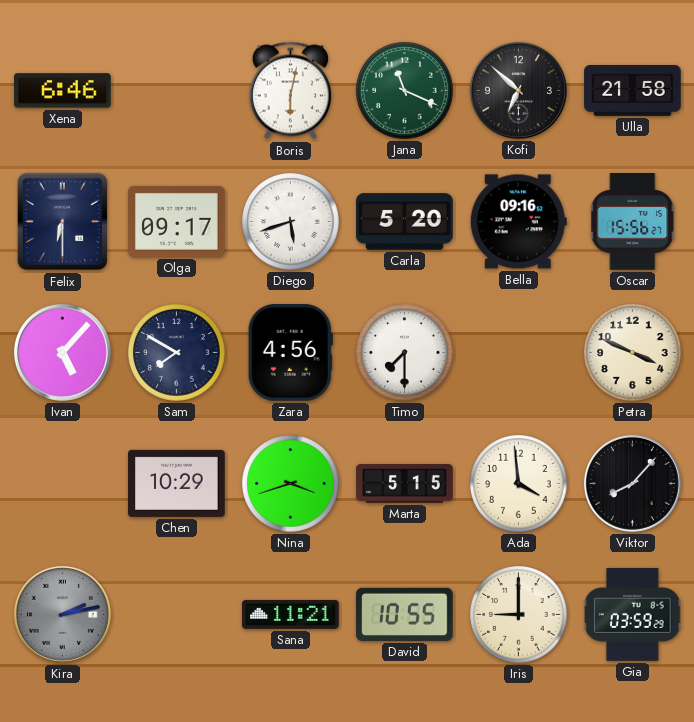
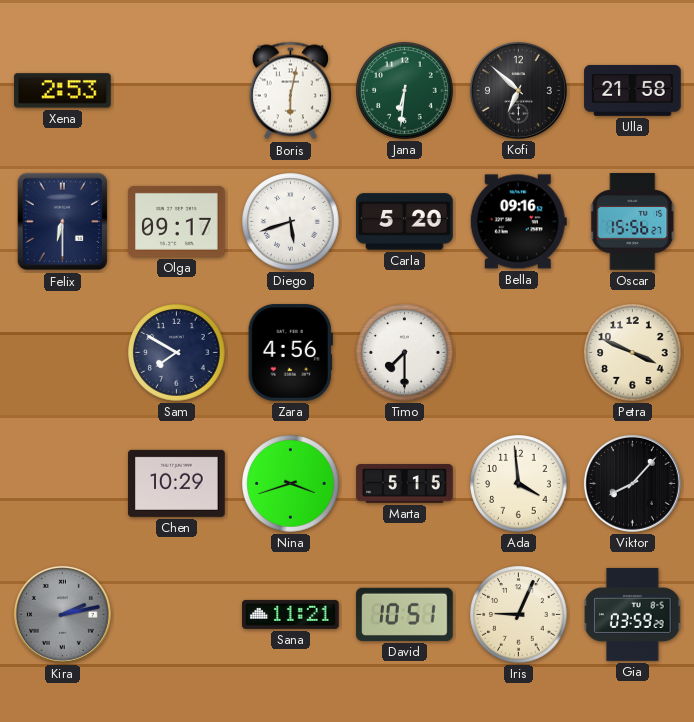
Xena: 6:46 -> 2:53
Jana: 11:19 -> 6:31
Ivan: 5:07 -> none
David: 10:55 -> 10:51
Iris: 9:00 -> 9:04
